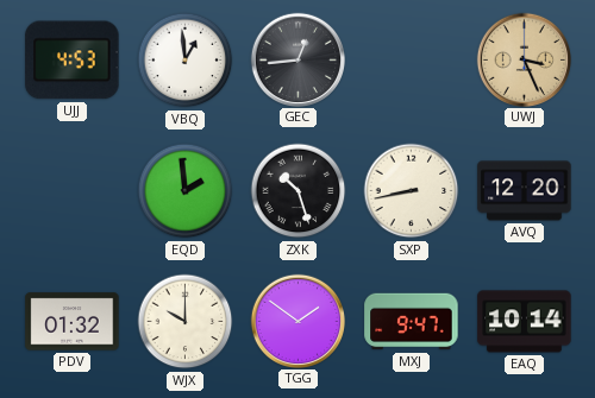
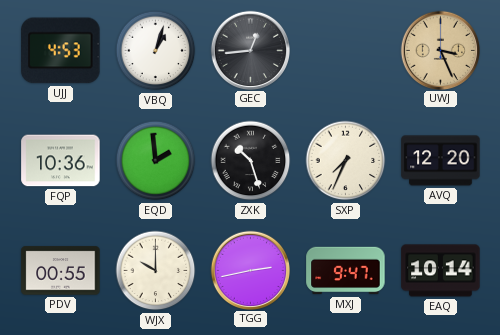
VBQ: 12:59 -> 1:03
FQP: none -> 10:36
SXP: 8:43 -> 7:34
PDV: 01:32 -> 00:55
TGG: 1:51 -> 2:43
